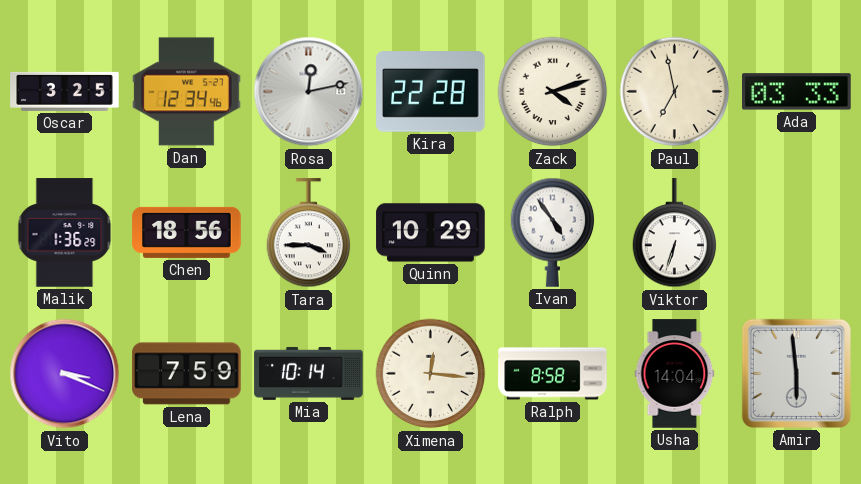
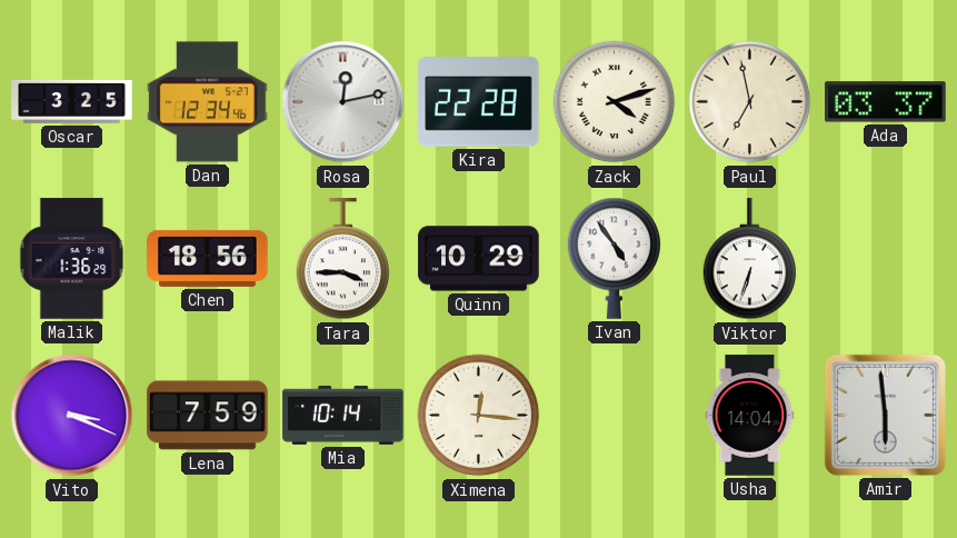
Ada: 03:33 -> 03:37
Ralph: 8:58 -> none
